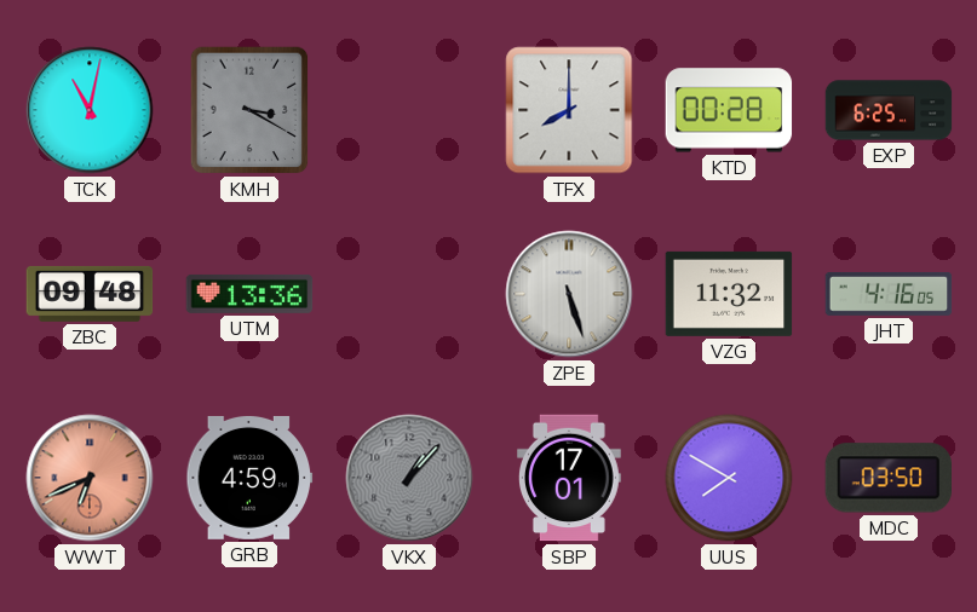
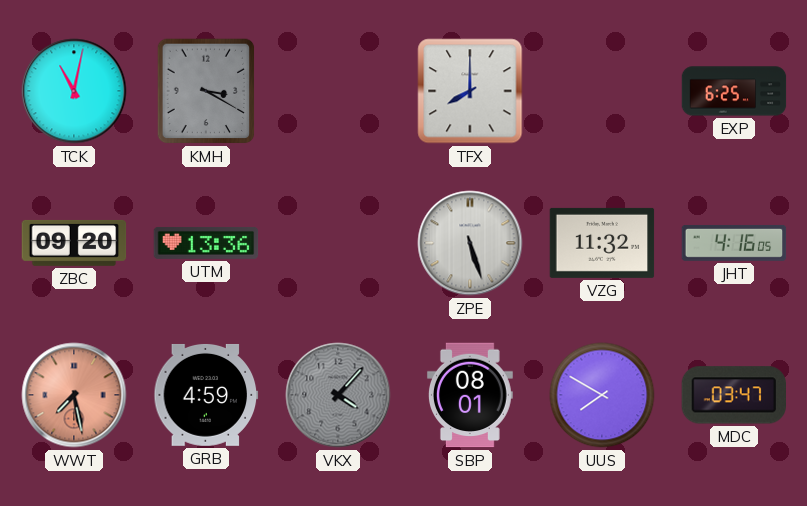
KTD: 00:28 -> none
ZBC: 09:48 -> 09:20
WWT: 6:41 -> 7:28
VKX: 1:07 -> 4:07
SBP: 17:01 -> 08:01
MDC: 03:50 -> 03:47
